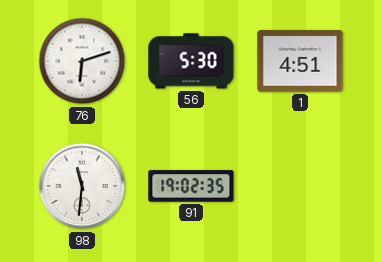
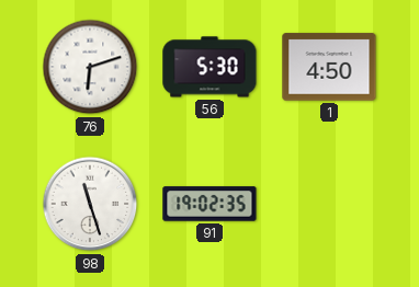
1: 4:51 -> 4:50
98: 11:31 -> 11:27
